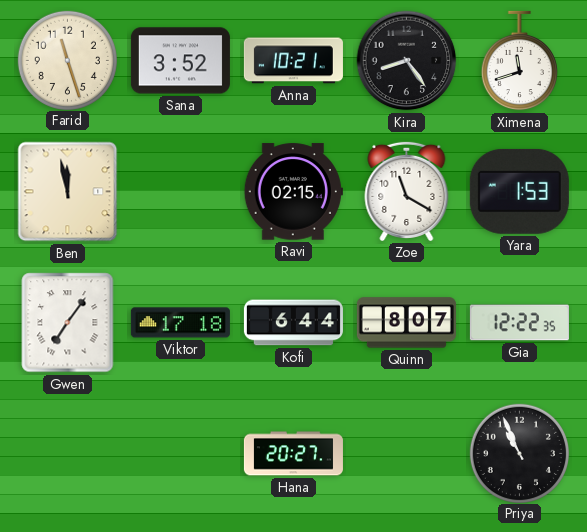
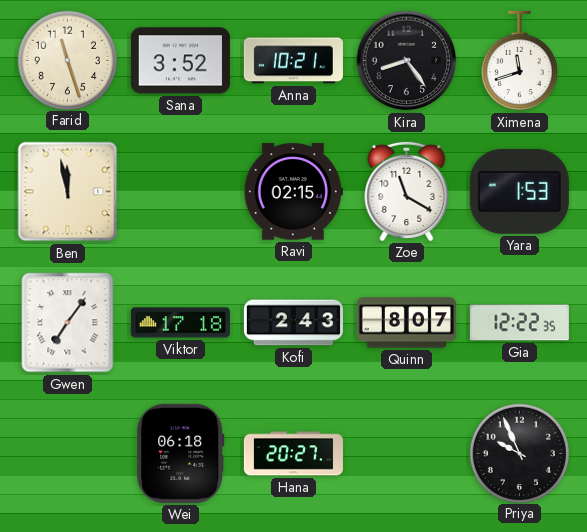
Kofi: 6:44 -> 2:43
Wei: none -> 06:18
Priya: 10:56 -> 9:56
